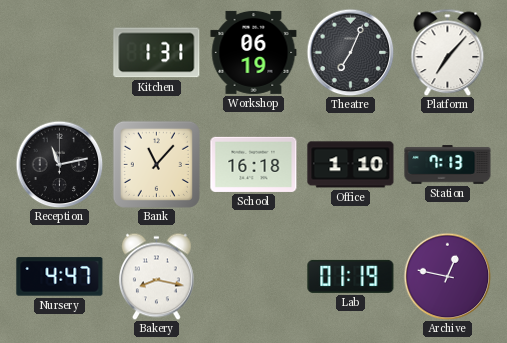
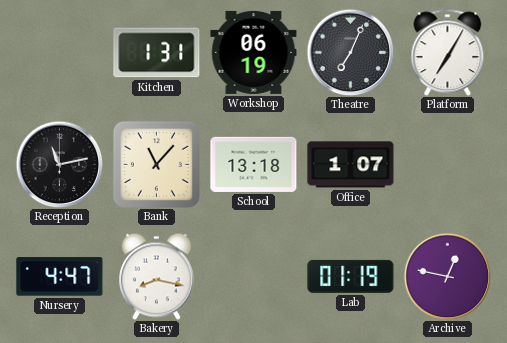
Platform: 7:07 -> 7:05
School: 16:18 -> 13:18
Office: 1:10 -> 1:07
Station: 7:13 -> none
